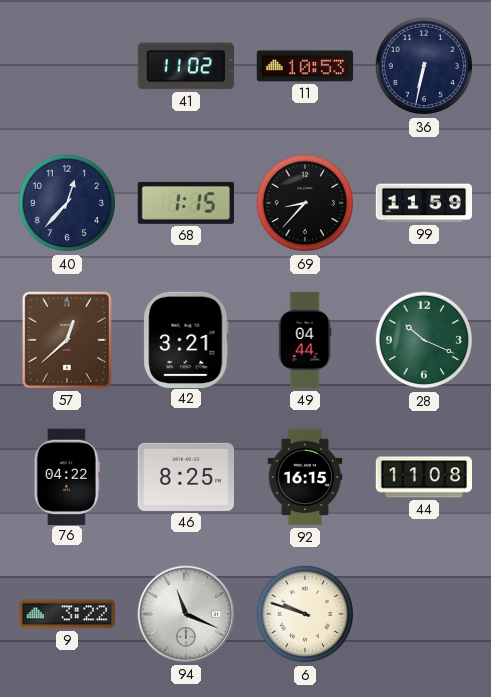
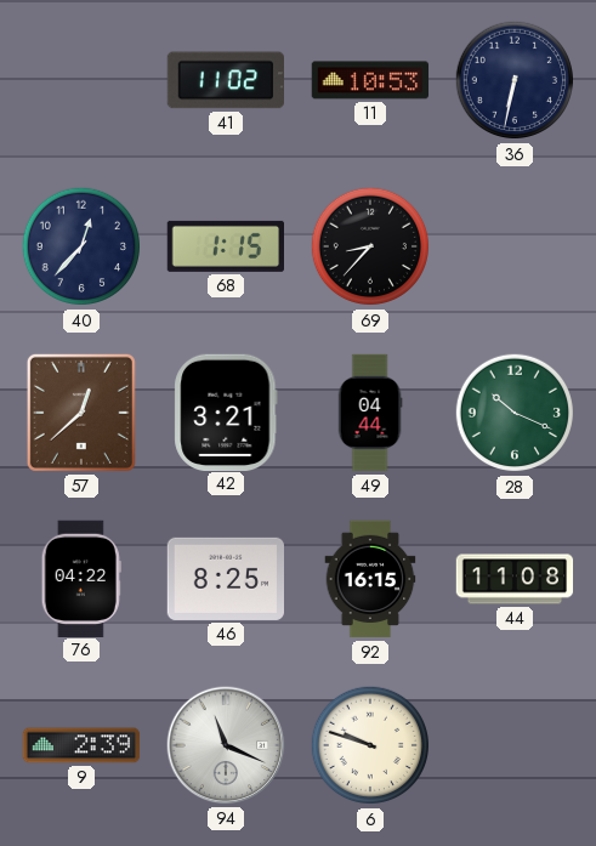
99: 11:59 -> none
9: 3:22 -> 2:39
